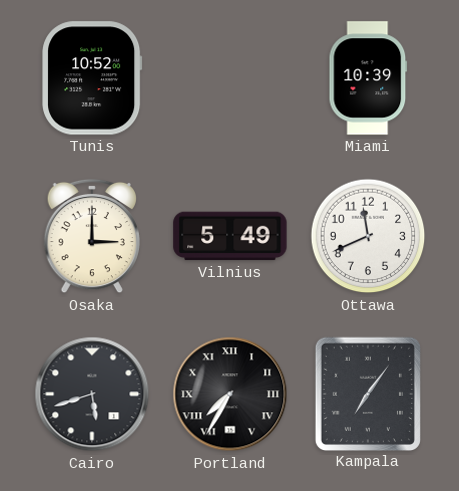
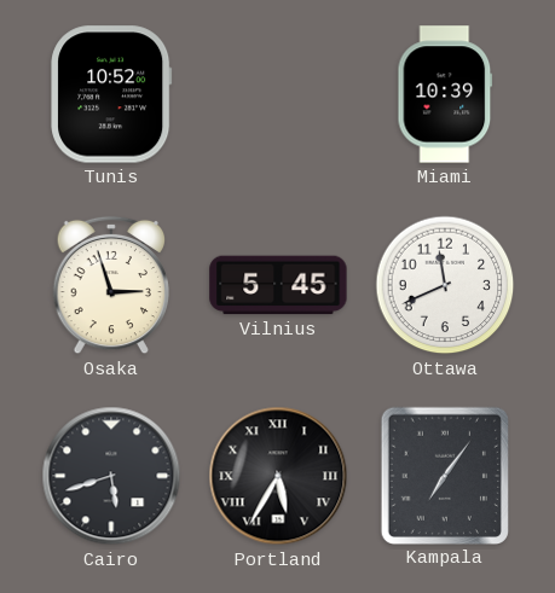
Osaka: 3:00 -> 2:57
Vilnius: 5:49 -> 5:45
Portland: 7:35 -> 5:35
